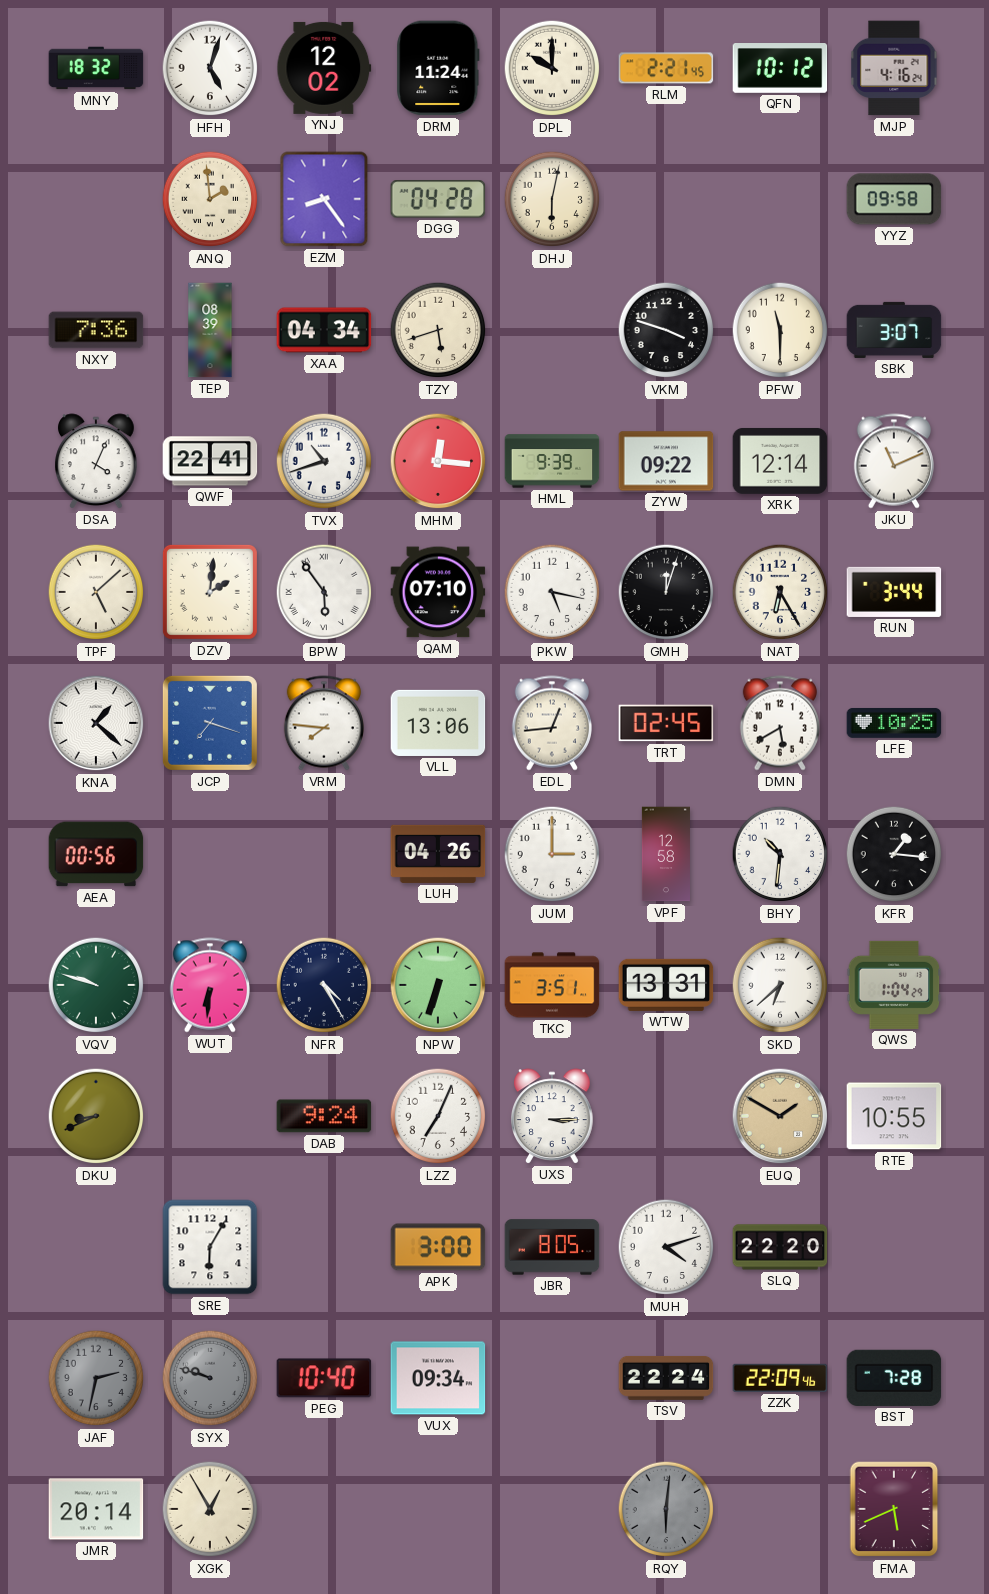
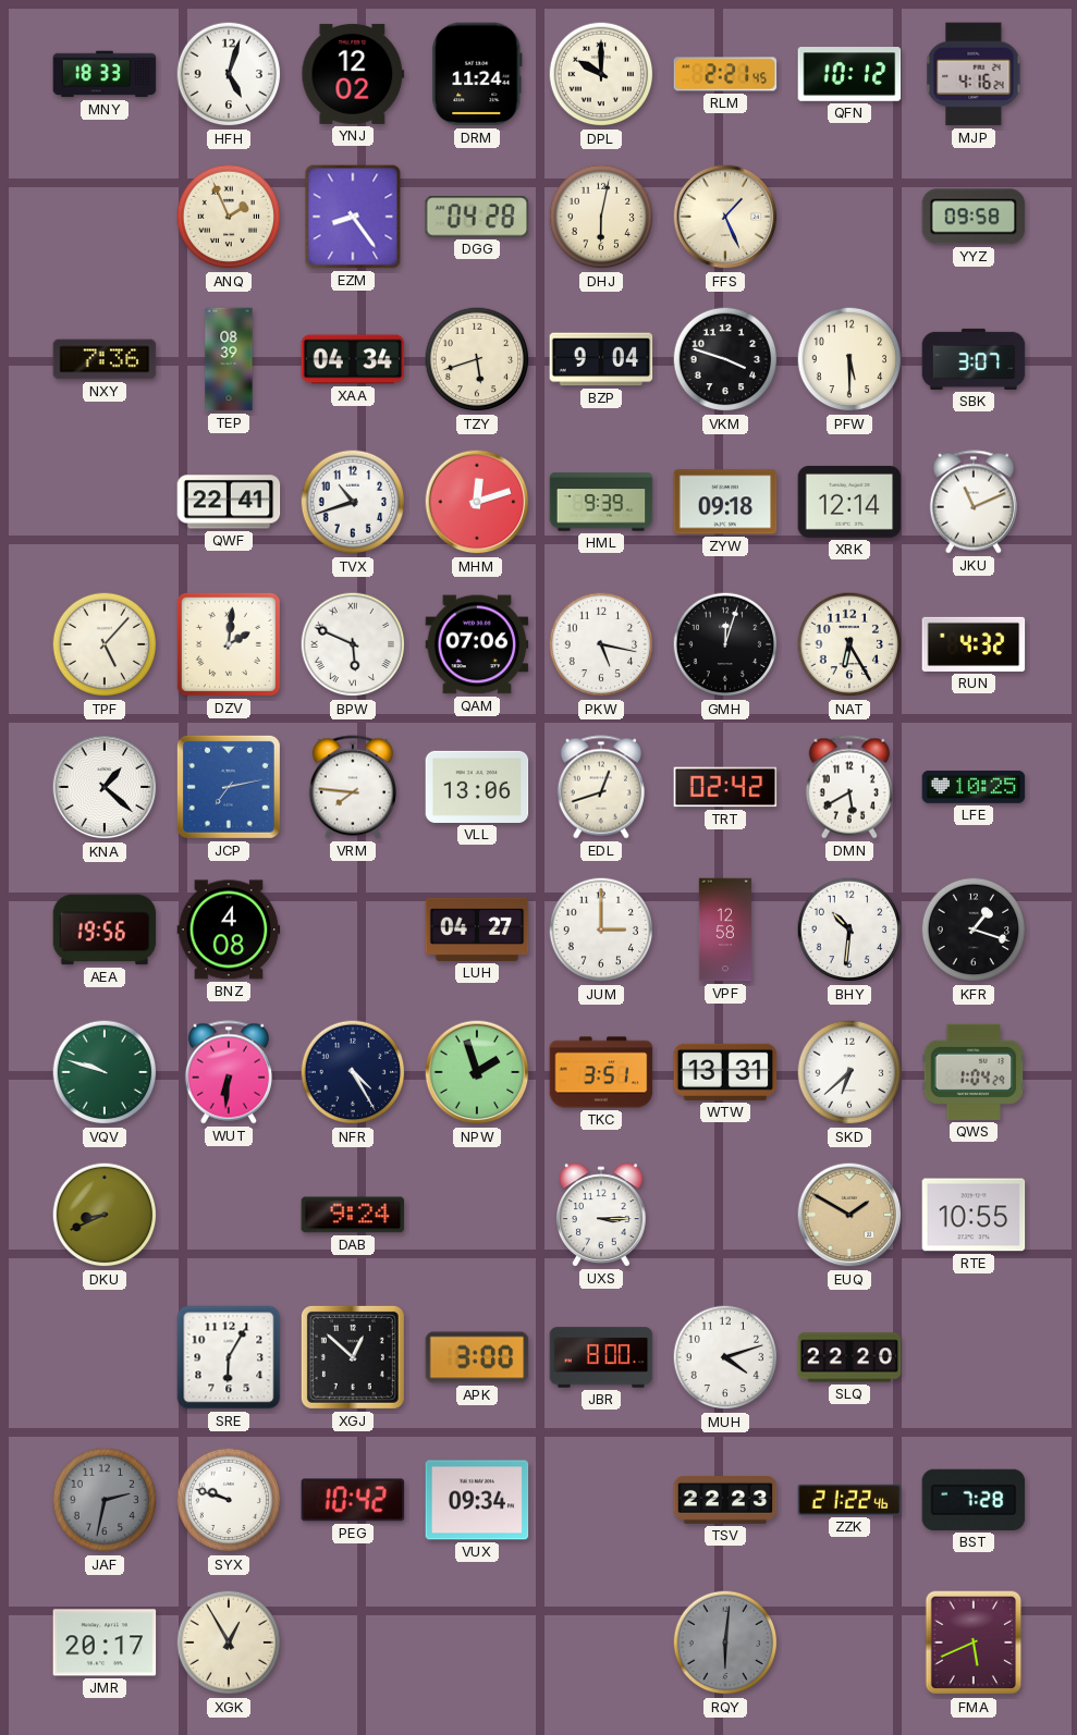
MNY: 18:32 -> 18:33
ANQ: 1:59 -> 1:56
FFS: none -> 1:26
BZP: none -> 9:04
PFW: 11:30 -> 5:30
DSA: 4:04 -> none
MHM: 12:16 -> 12:12
ZYW: 09:22 -> 09:18
TPF: 5:08 -> 5:07
BPW: 5:54 -> 5:49
QAM: 07:10 -> 07:06
RUN: 3:44 -> 4:32
JCP: 7:18 -> 7:13
EDL: 12:44 -> 12:42
TRT: 02:45 -> 02:42
AEA: 00:56 -> 19:56
BNZ: none -> 4:08
LUH: 04:26 -> 04:27
KFR: 1:16 -> 1:18
NPW: 6:33 -> 1:57
LZZ: 7:04 -> none
XGJ: none -> 12:52
JBR: 8:05 -> 8:00
SYX dial: grey -> white
PEG: 10:40 -> 10:42
TSV: 22:24 -> 22:23
ZZK: 22:09 -> 21:22
JMR: 20:14 -> 20:17
